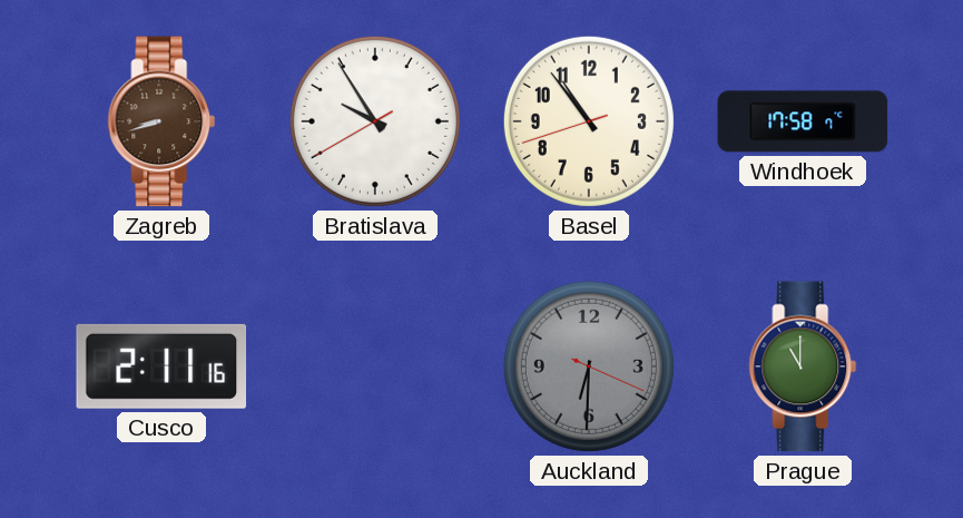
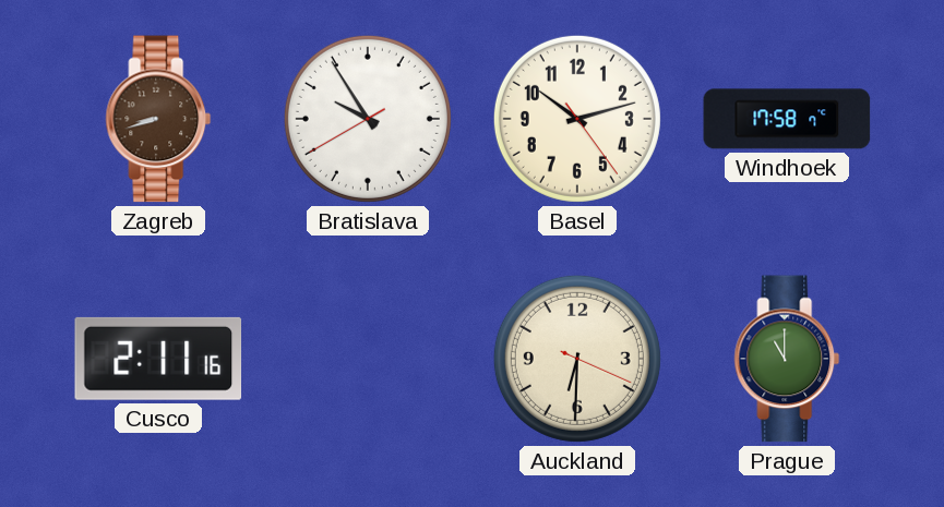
Basel: 10:53 -> 10:12
Auckland dial: grey -> cream
